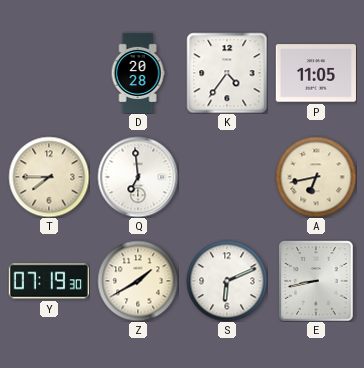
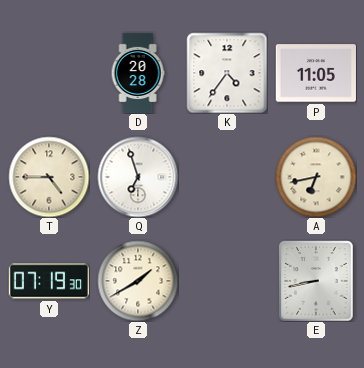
T: 7:45 -> 4:45
Q: 6:59 -> 6:57
S: 6:11 -> none
